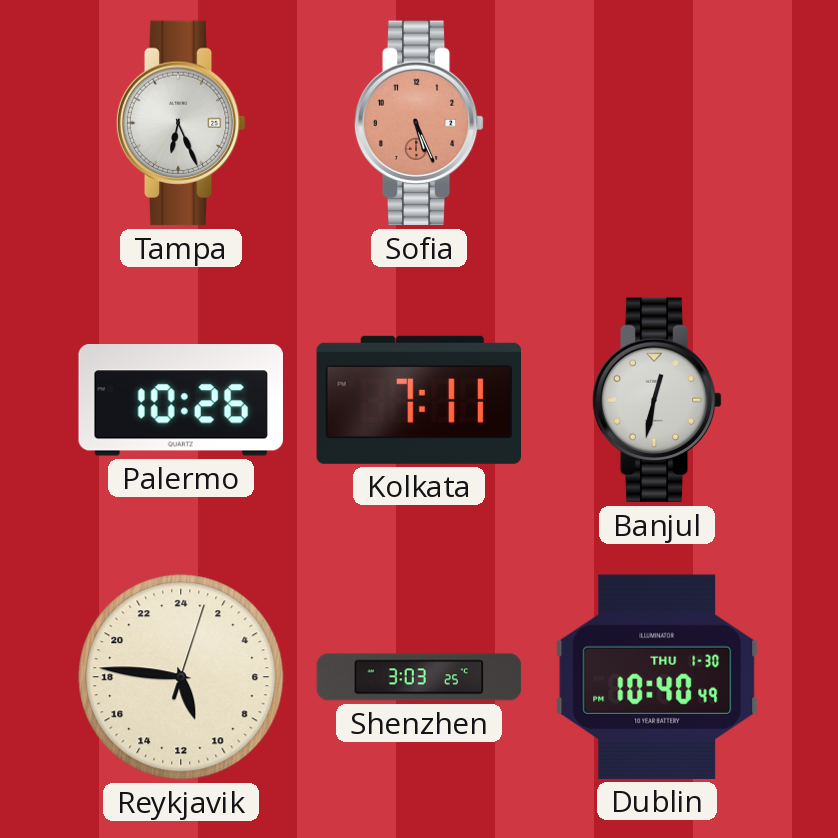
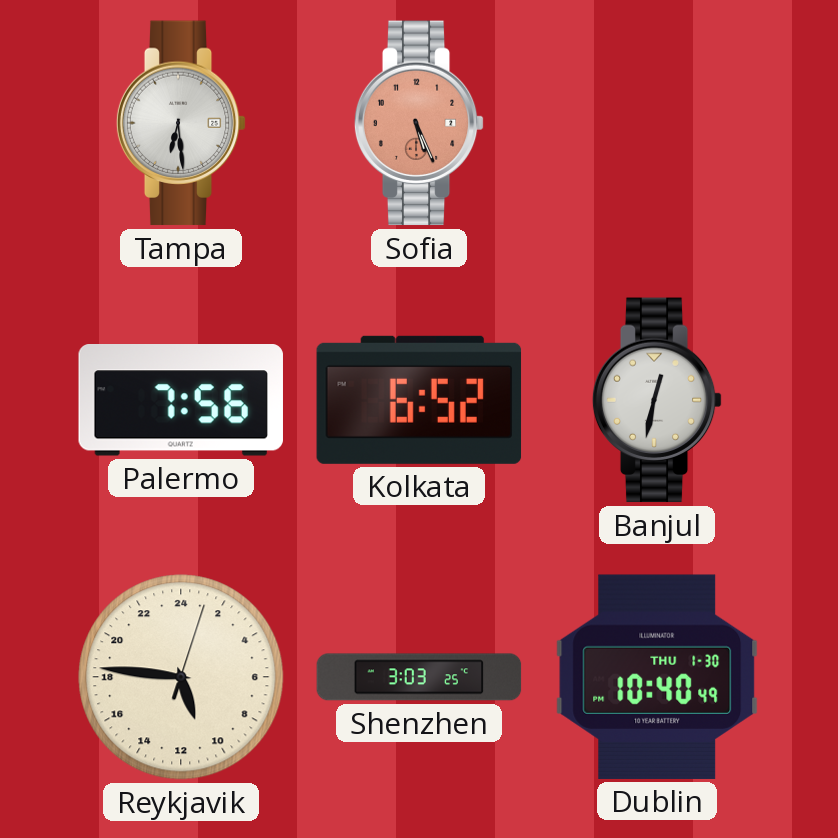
Tampa: 6:26 -> 6:29
Palermo: 10:26 -> 7:56
Kolkata: 7:11 -> 6:52
